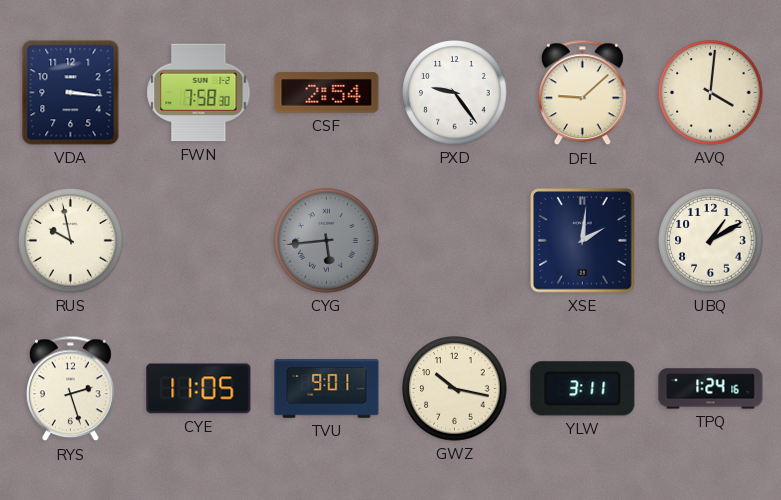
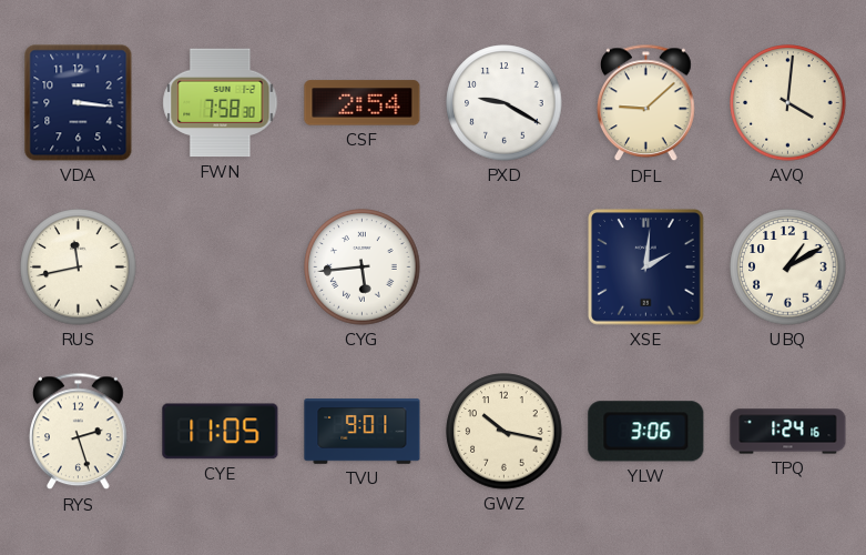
PXD: 9:24 -> 9:20
RUS: 9:58 -> 11:43
CYG dial: grey -> white
YLW: 3:11 -> 3:06
